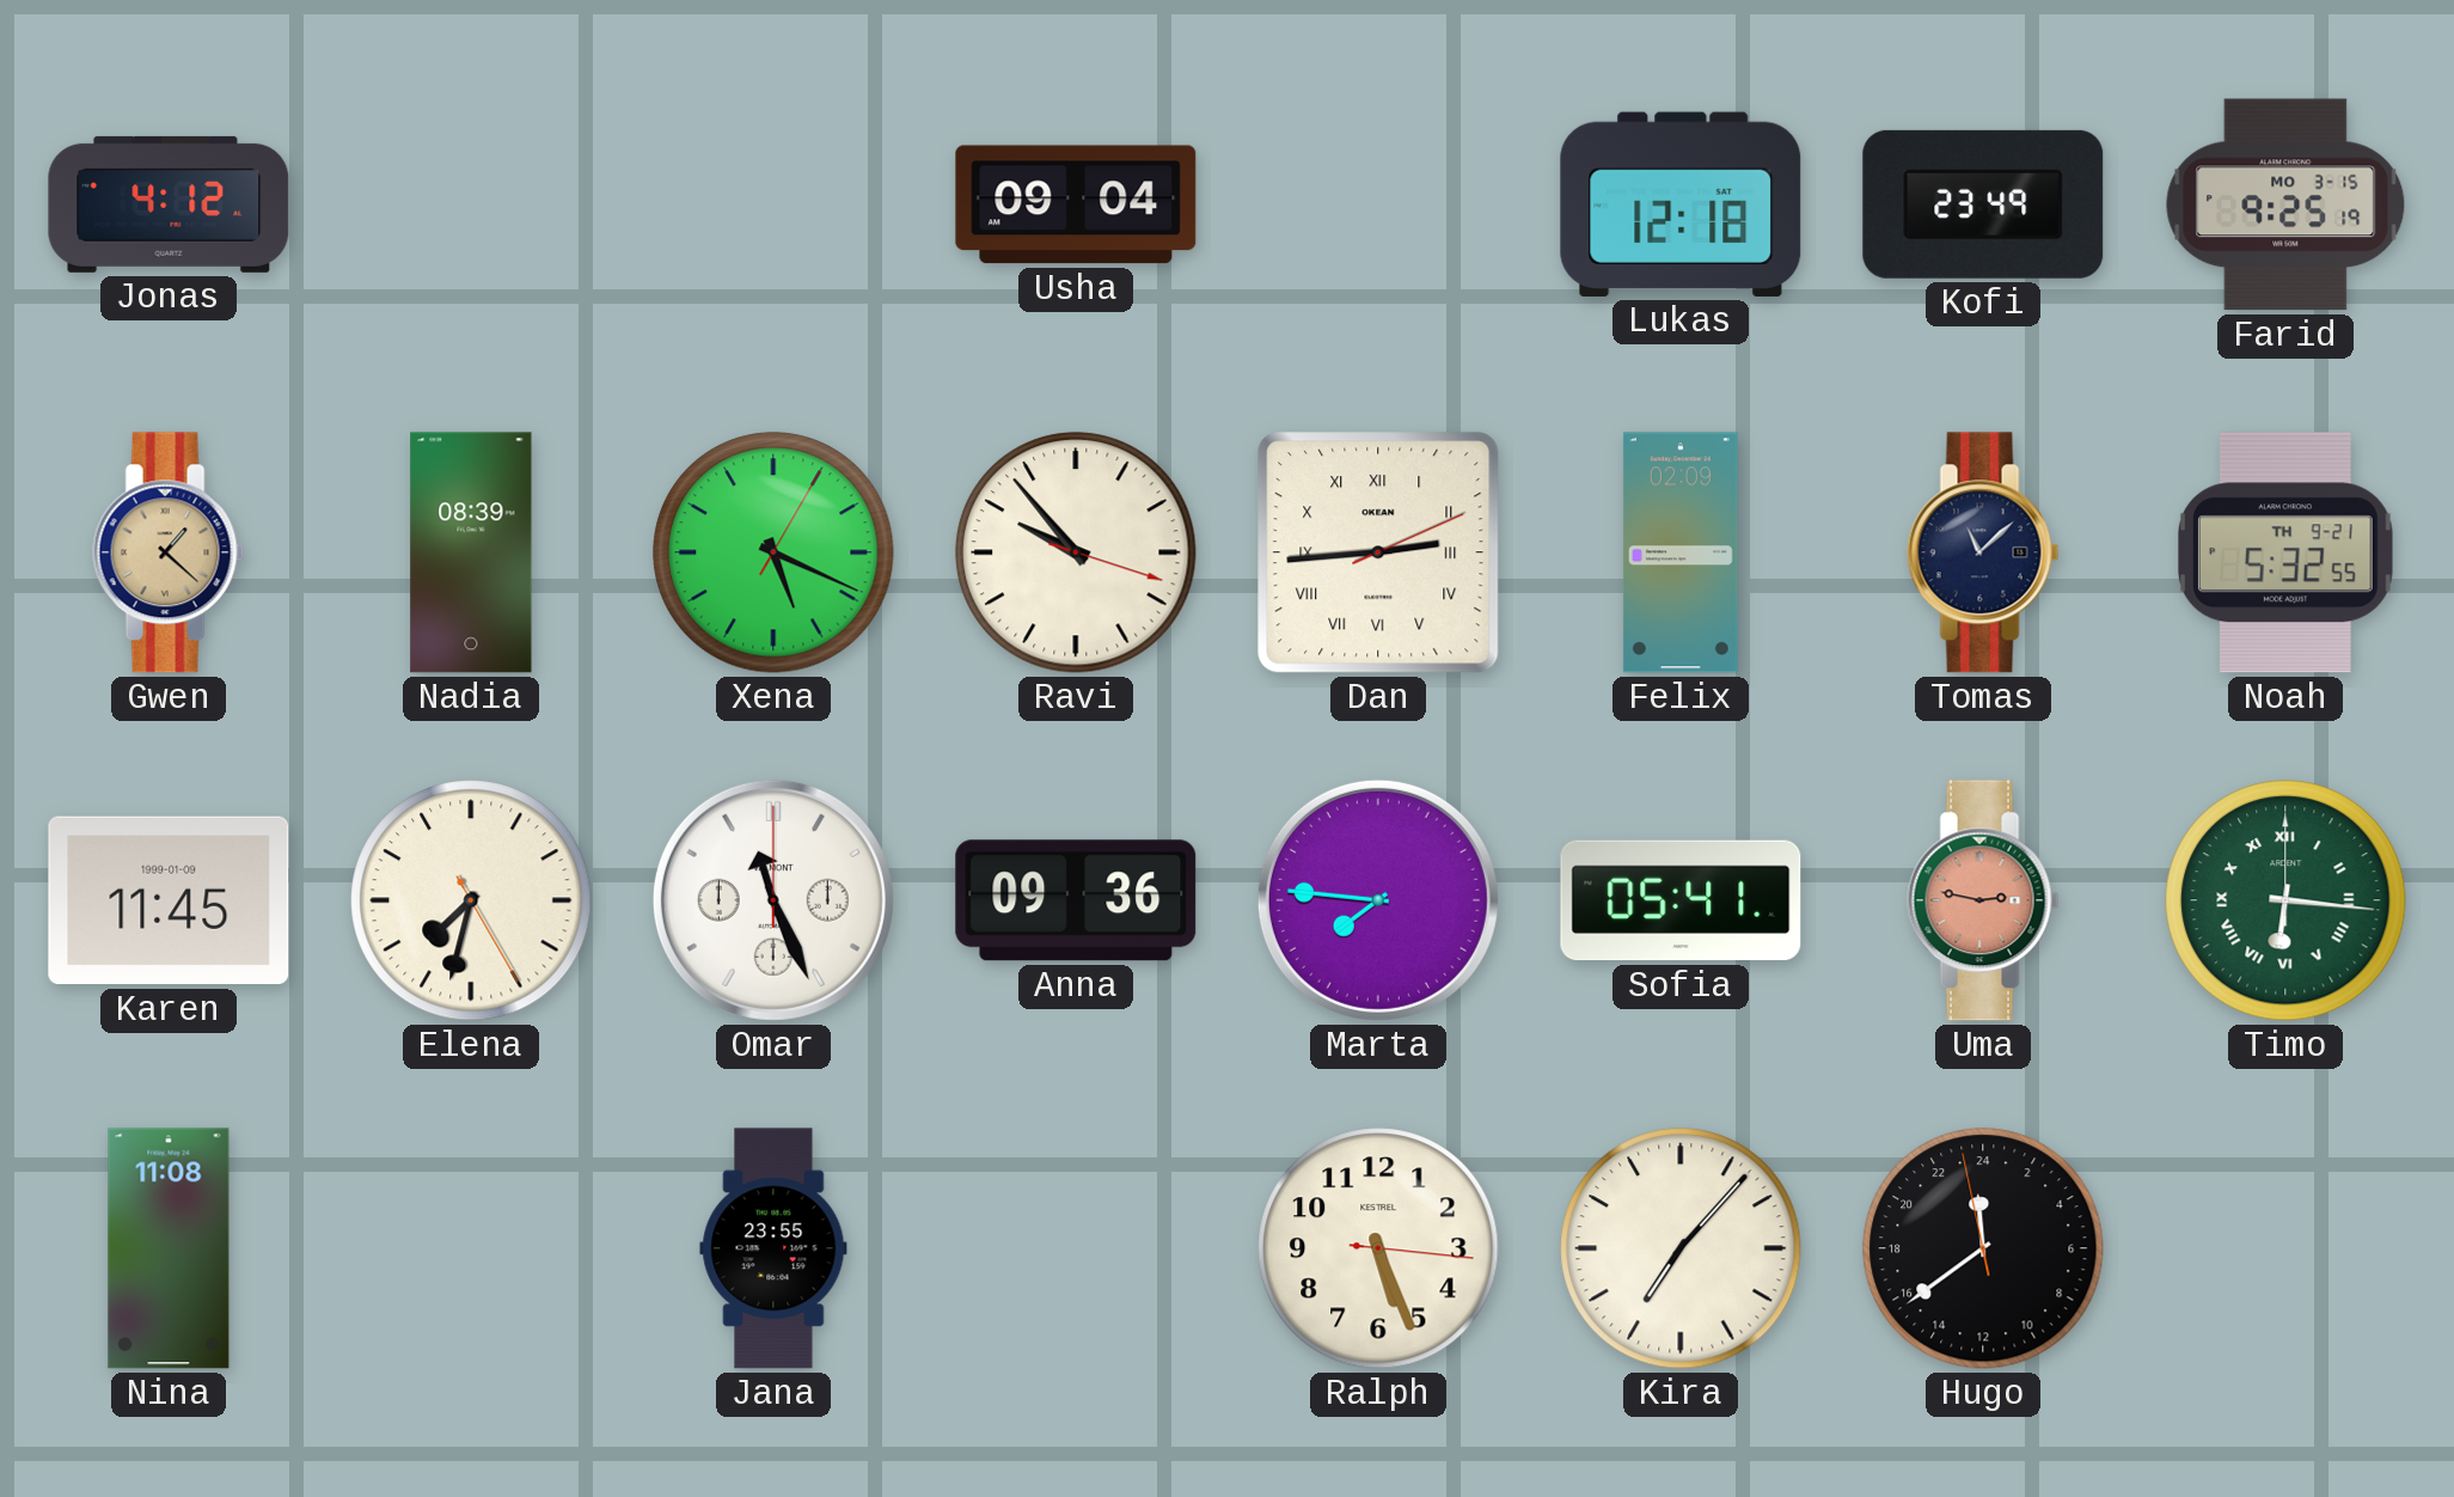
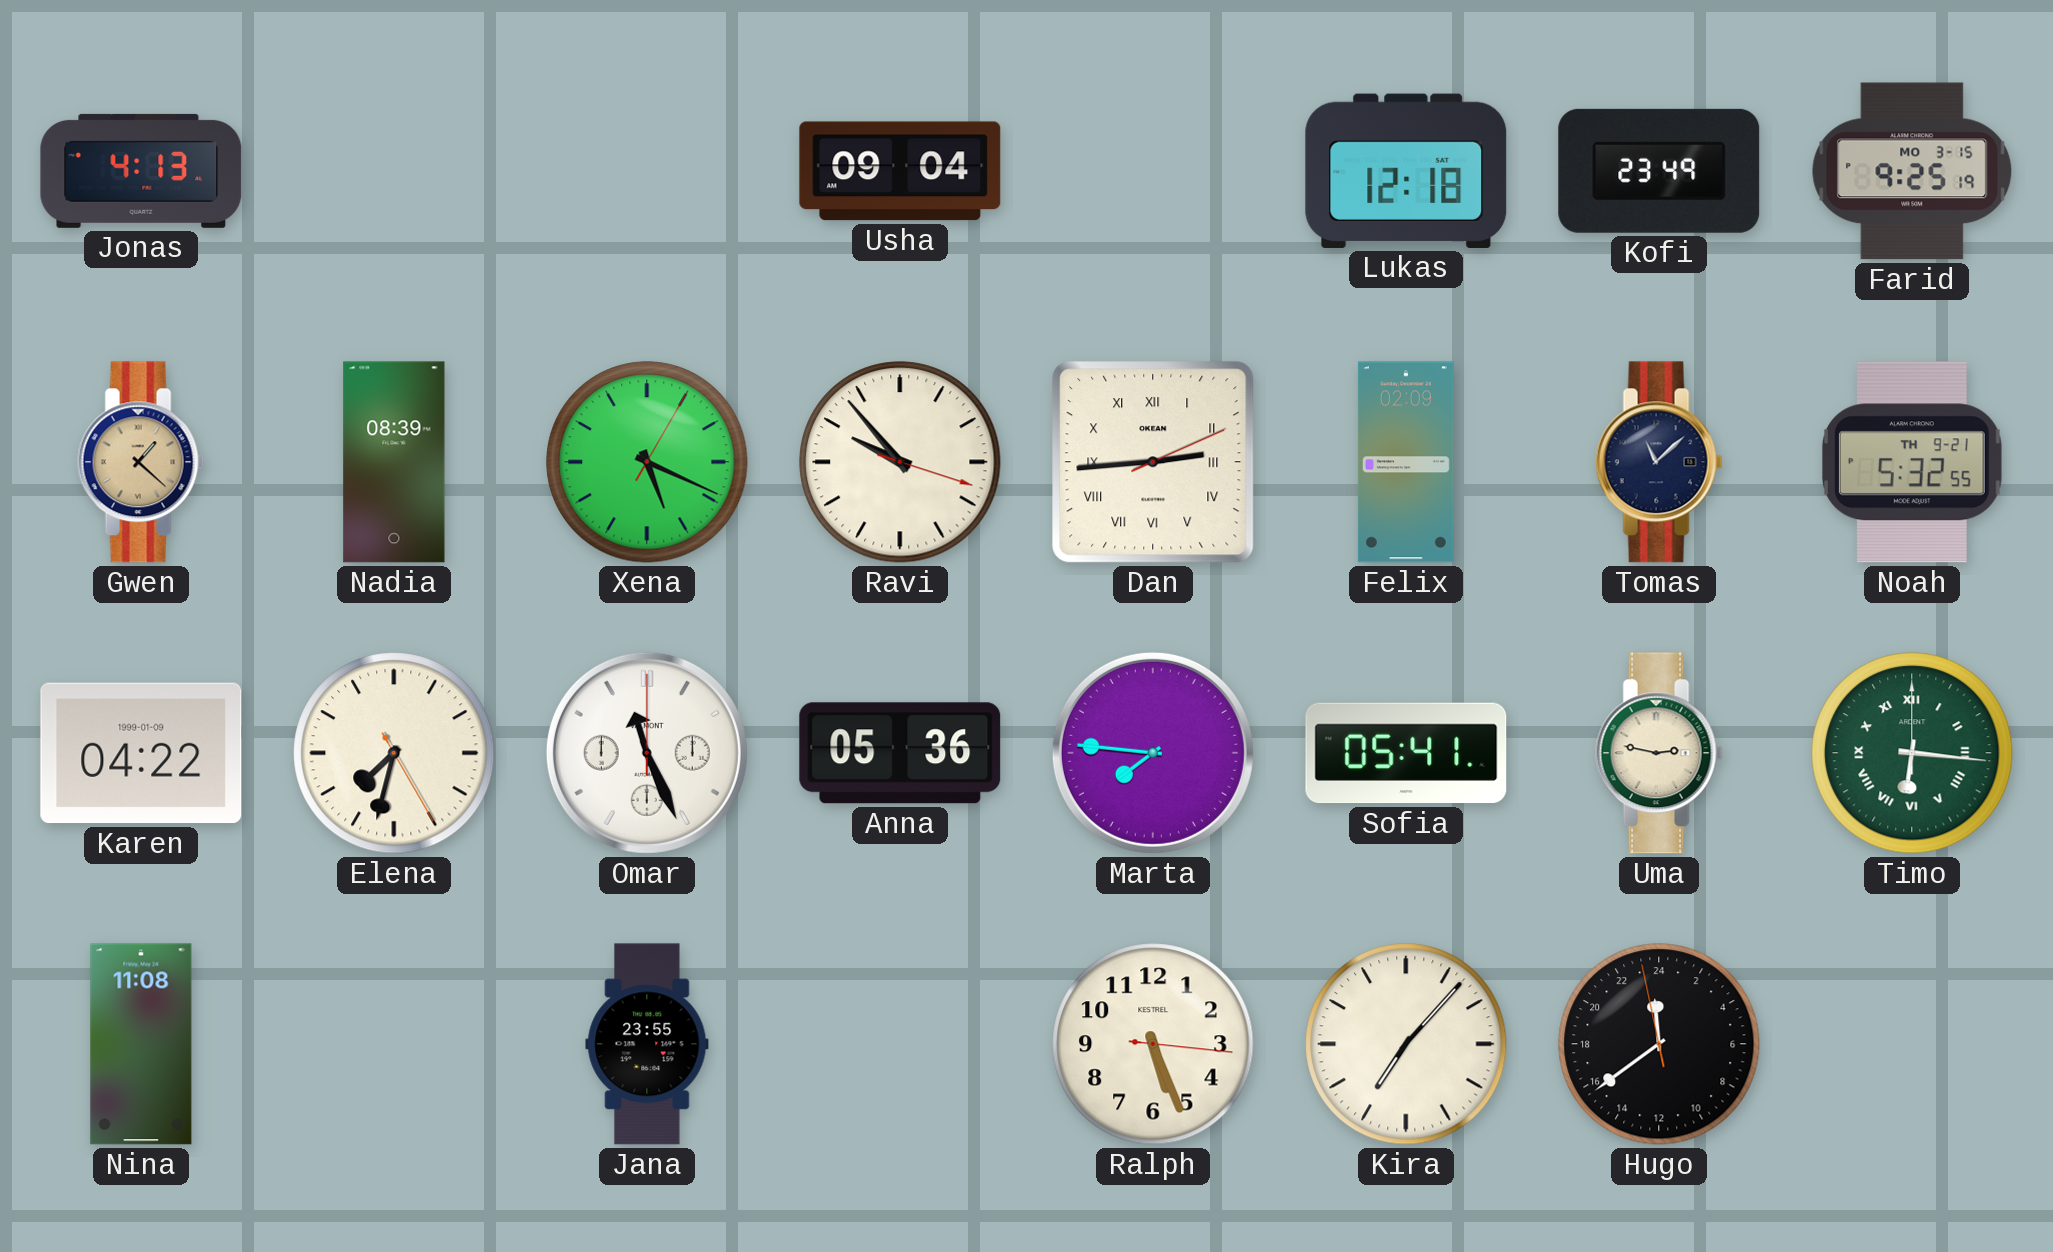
Jonas: 4:12 -> 4:13
Karen: 11:45 -> 04:22
Anna: 09:36 -> 05:36
Uma dial: salmon -> cream
